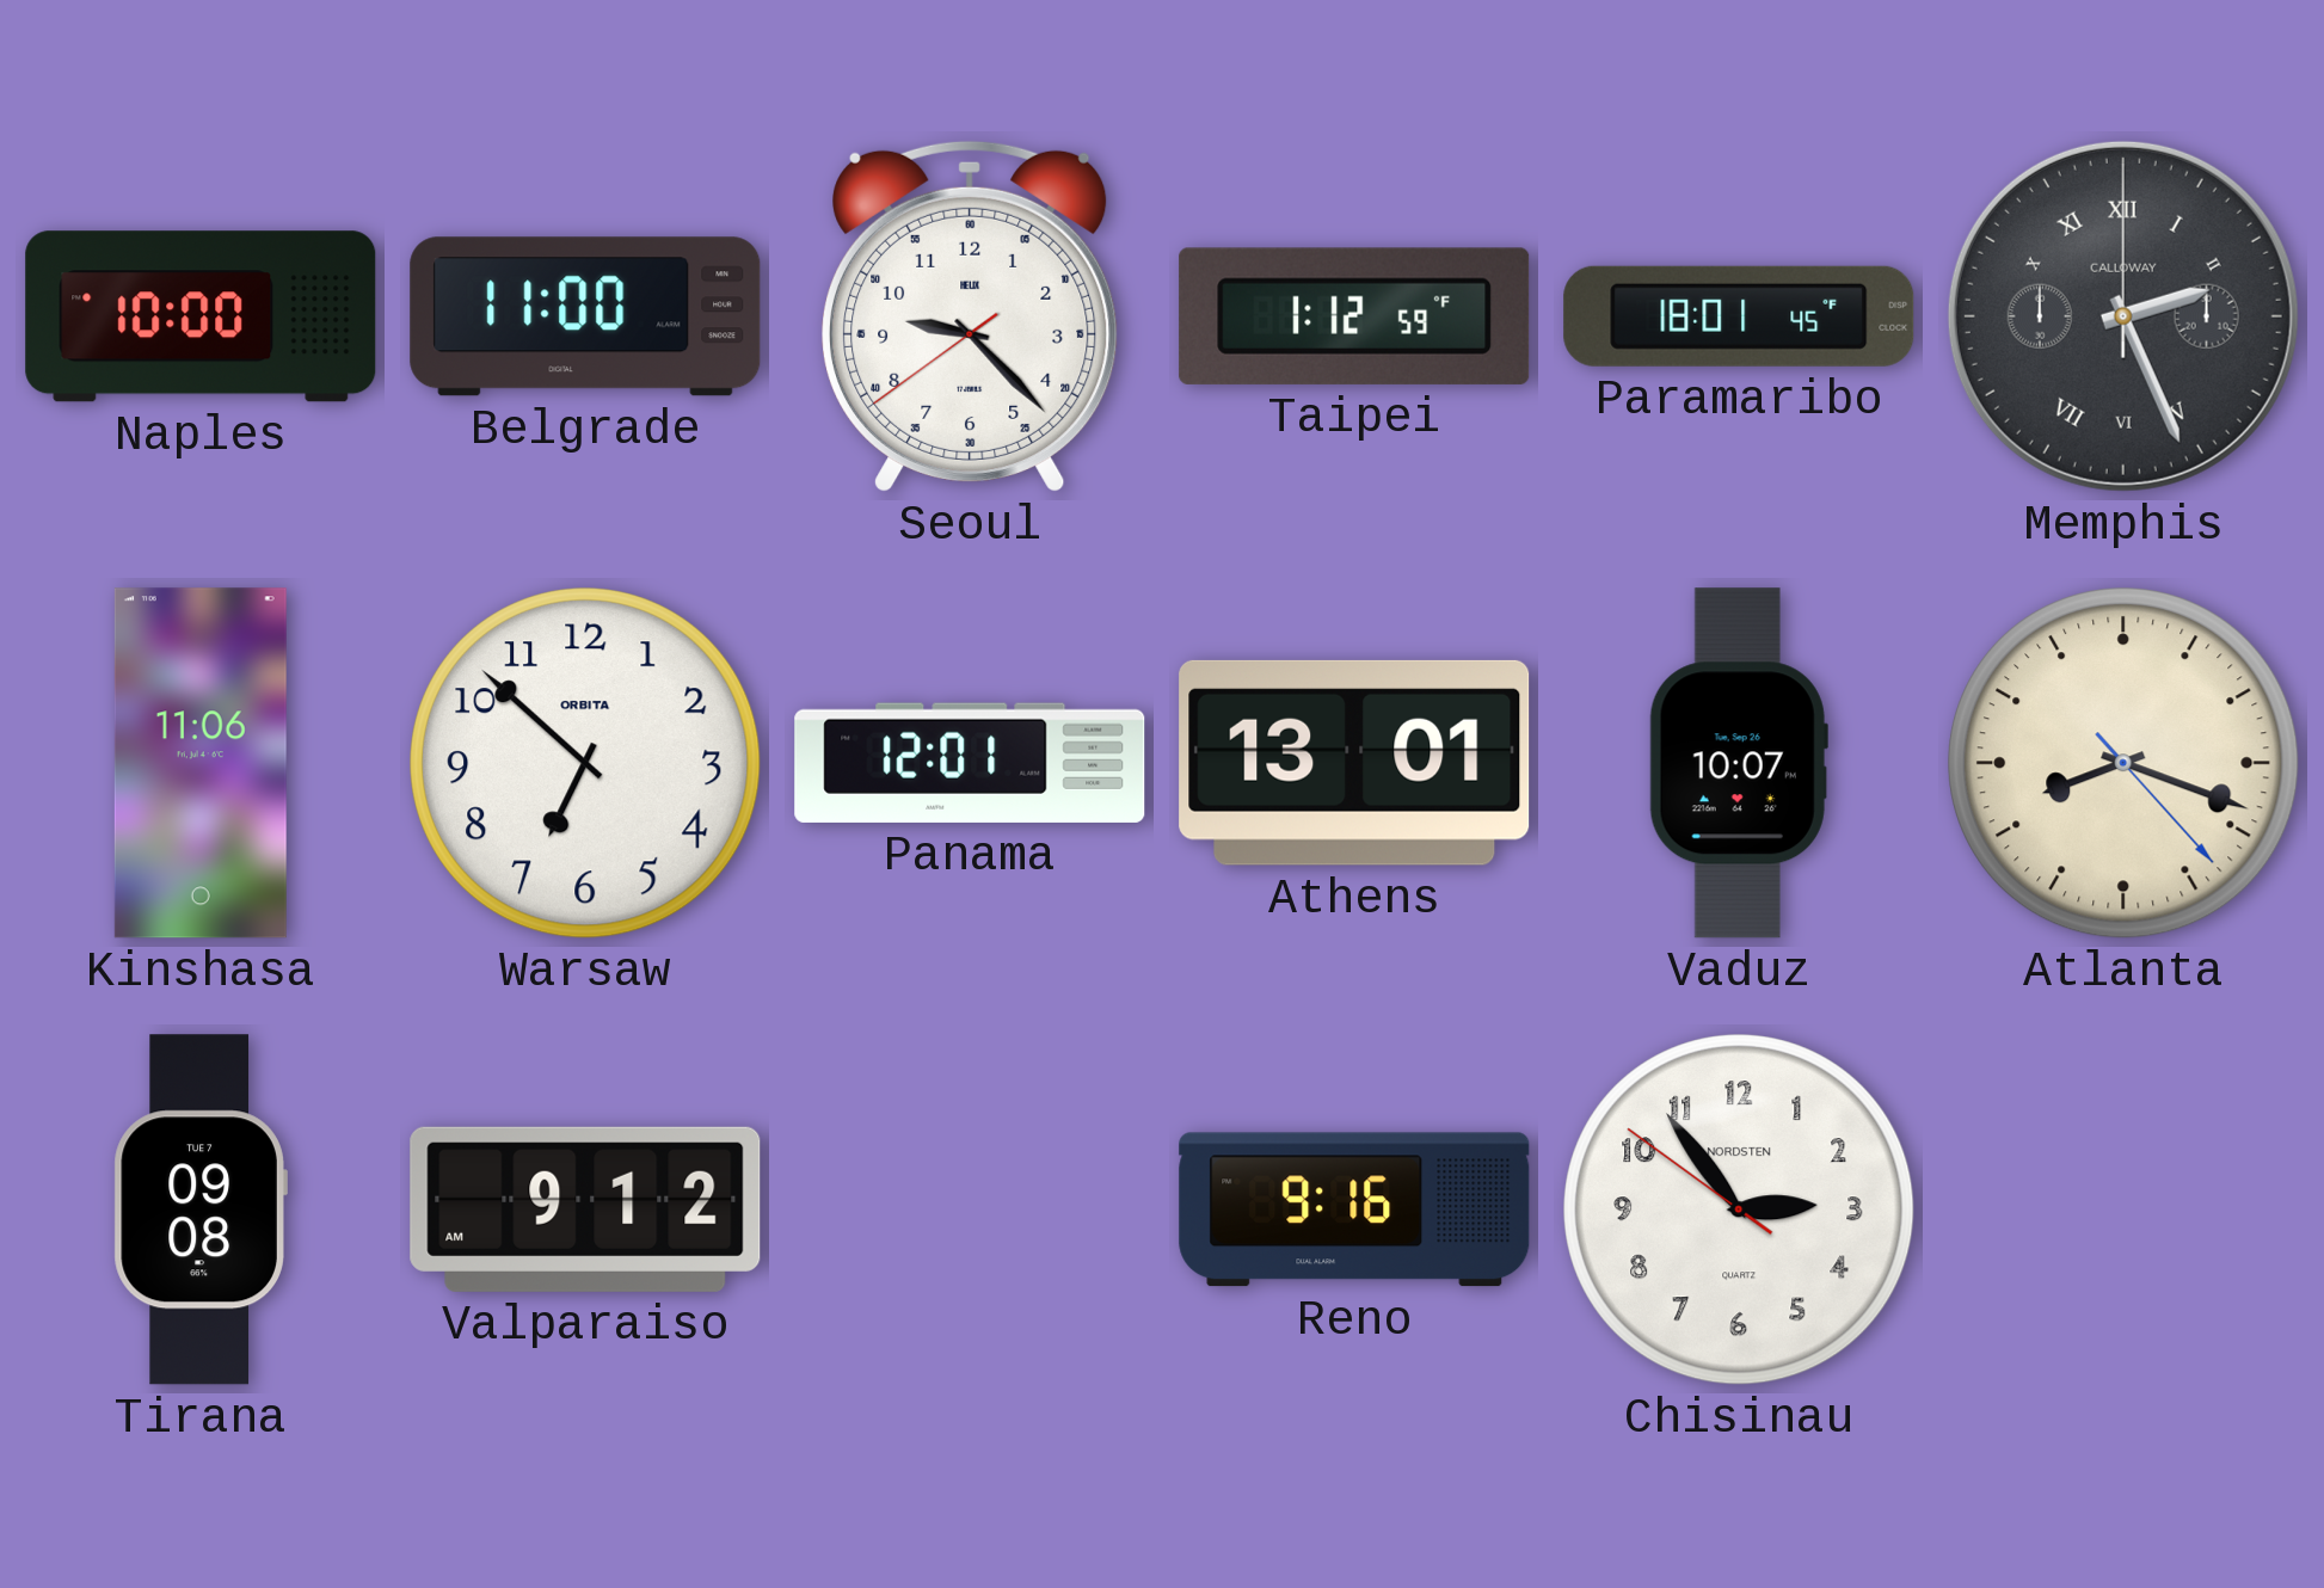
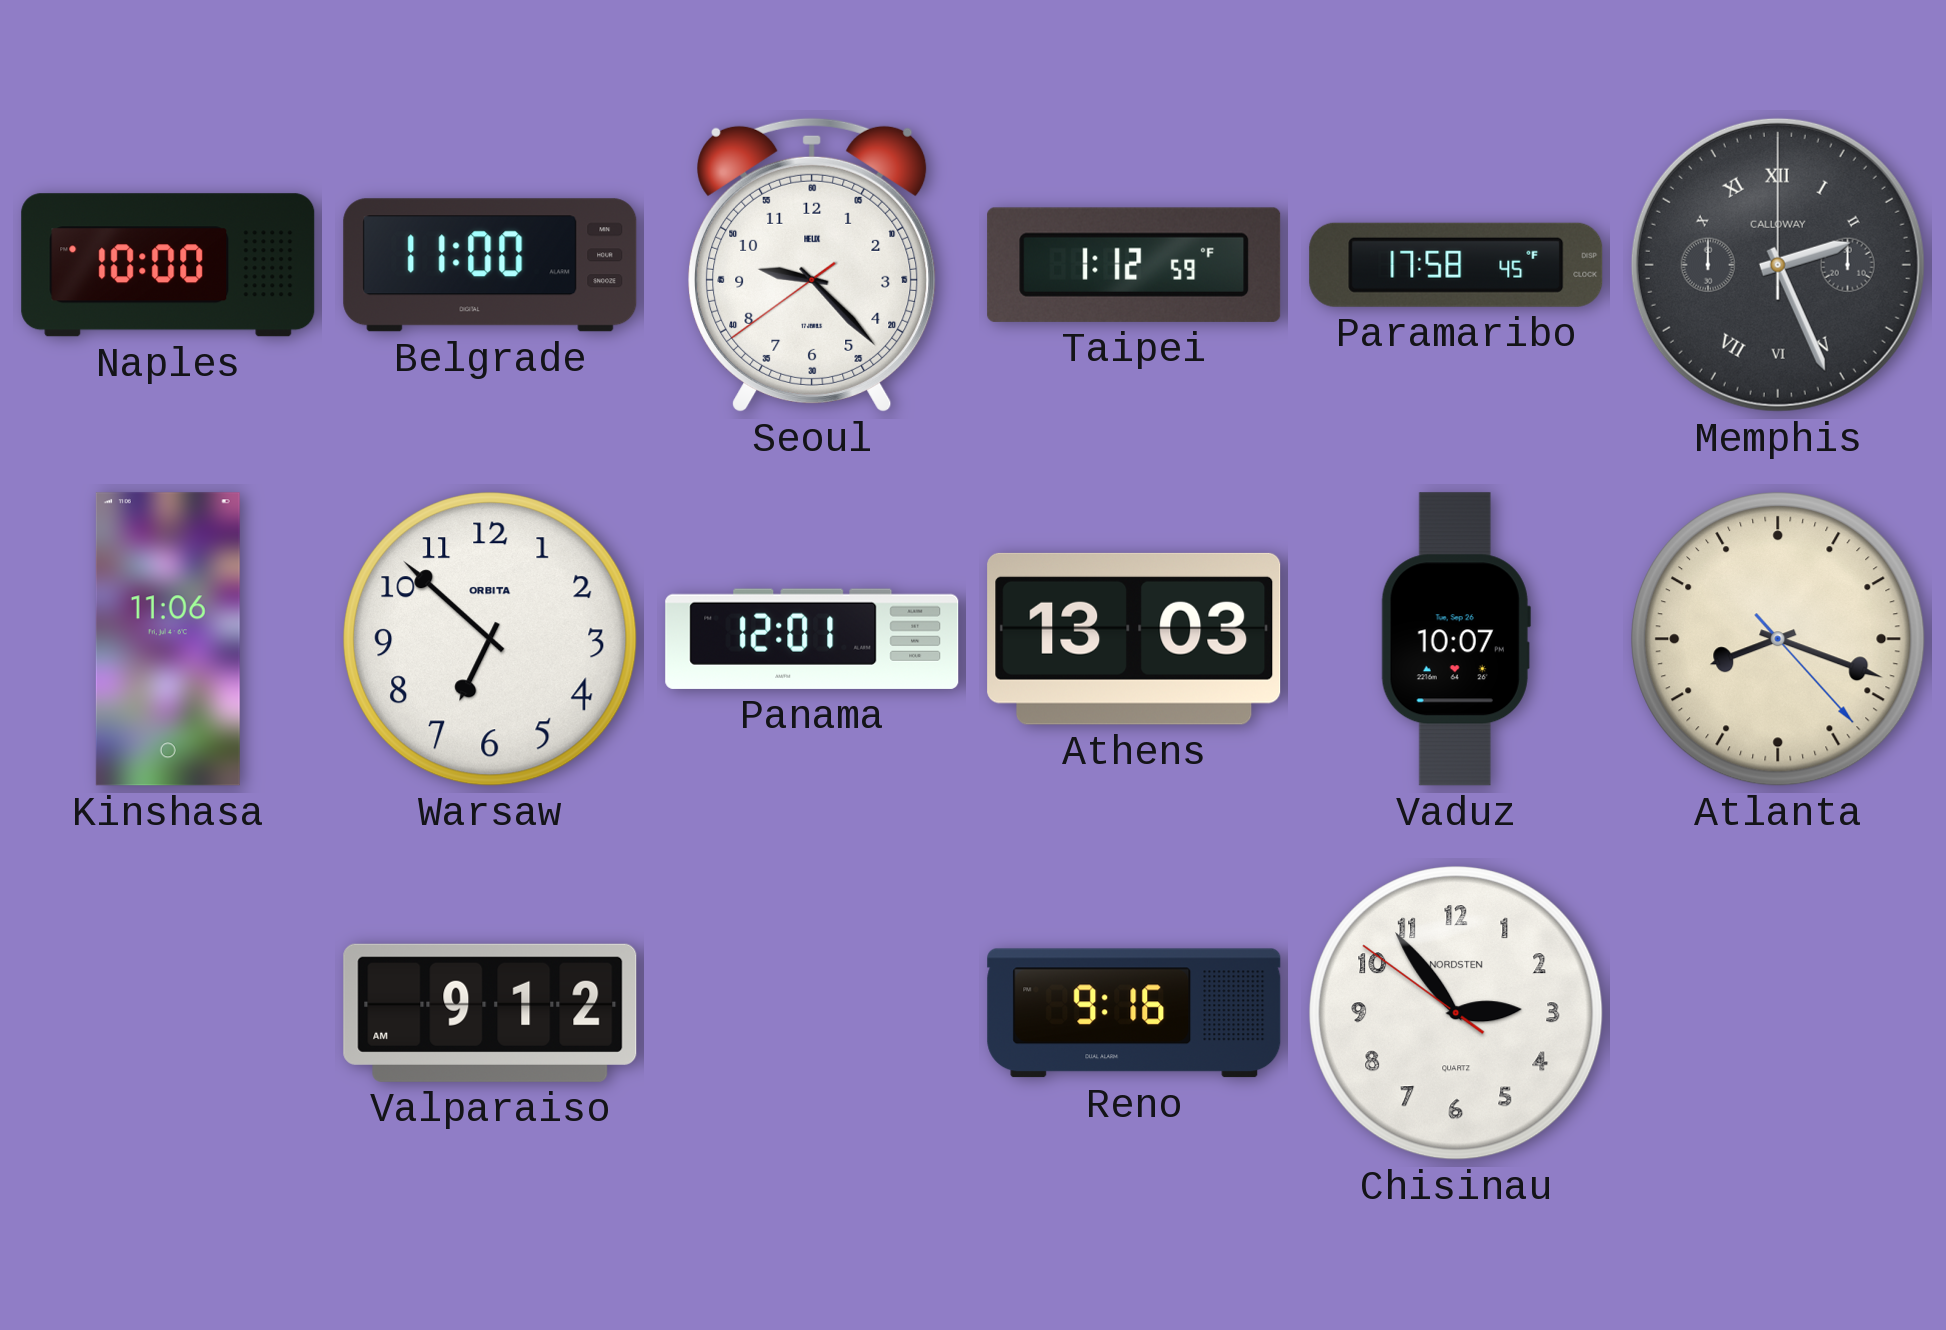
Paramaribo: 18:01 -> 17:58
Athens: 13:01 -> 13:03
Tirana: 09:08 -> none
